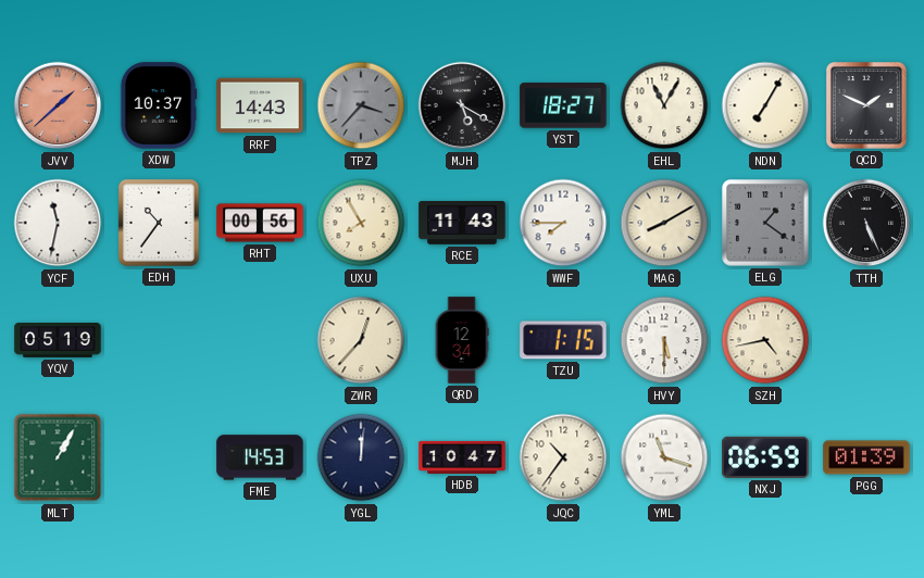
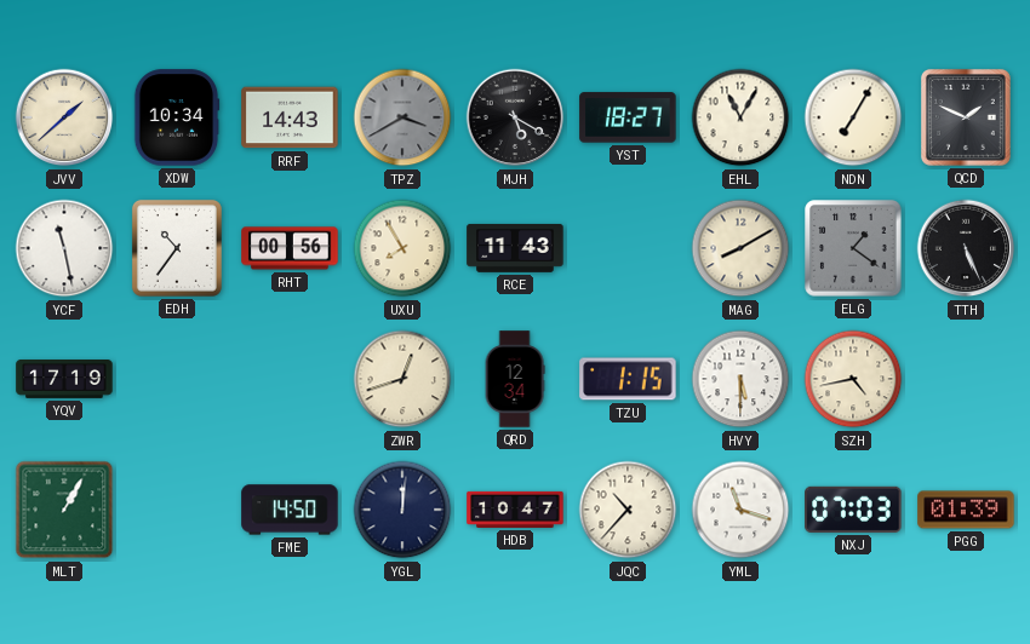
JVV dial: salmon -> cream
XDW: 10:37 -> 10:34
TPZ: 3:37 -> 3:40
YCF: 11:32 -> 11:28
WWF: 7:45 -> none
YQV: 05:19 -> 17:19
ZWR: 12:37 -> 12:42
FME: 14:53 -> 14:50
JQC: 10:36 -> 10:37
NXJ: 06:59 -> 07:03
